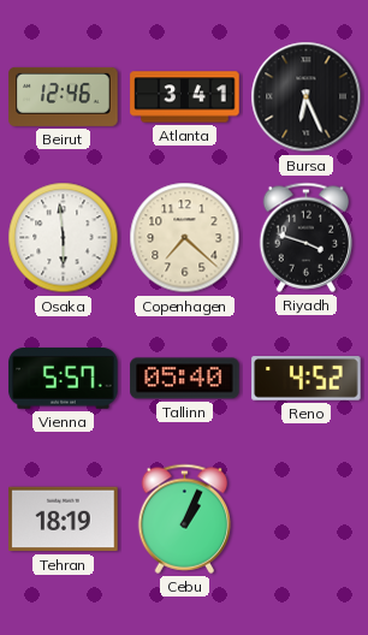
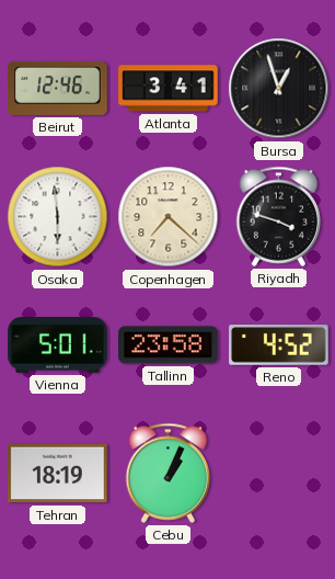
Bursa: 6:26 -> 12:57
Vienna: 5:57 -> 5:01
Tallinn: 05:40 -> 23:58
